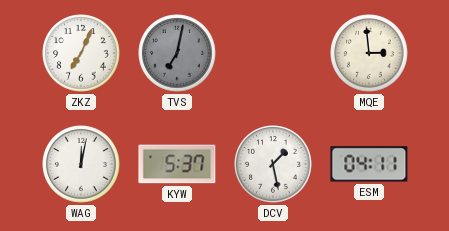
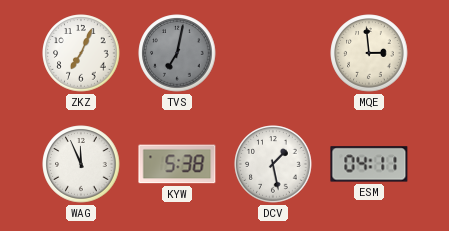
WAG: 12:02 -> 11:56
KYW: 5:37 -> 5:38
